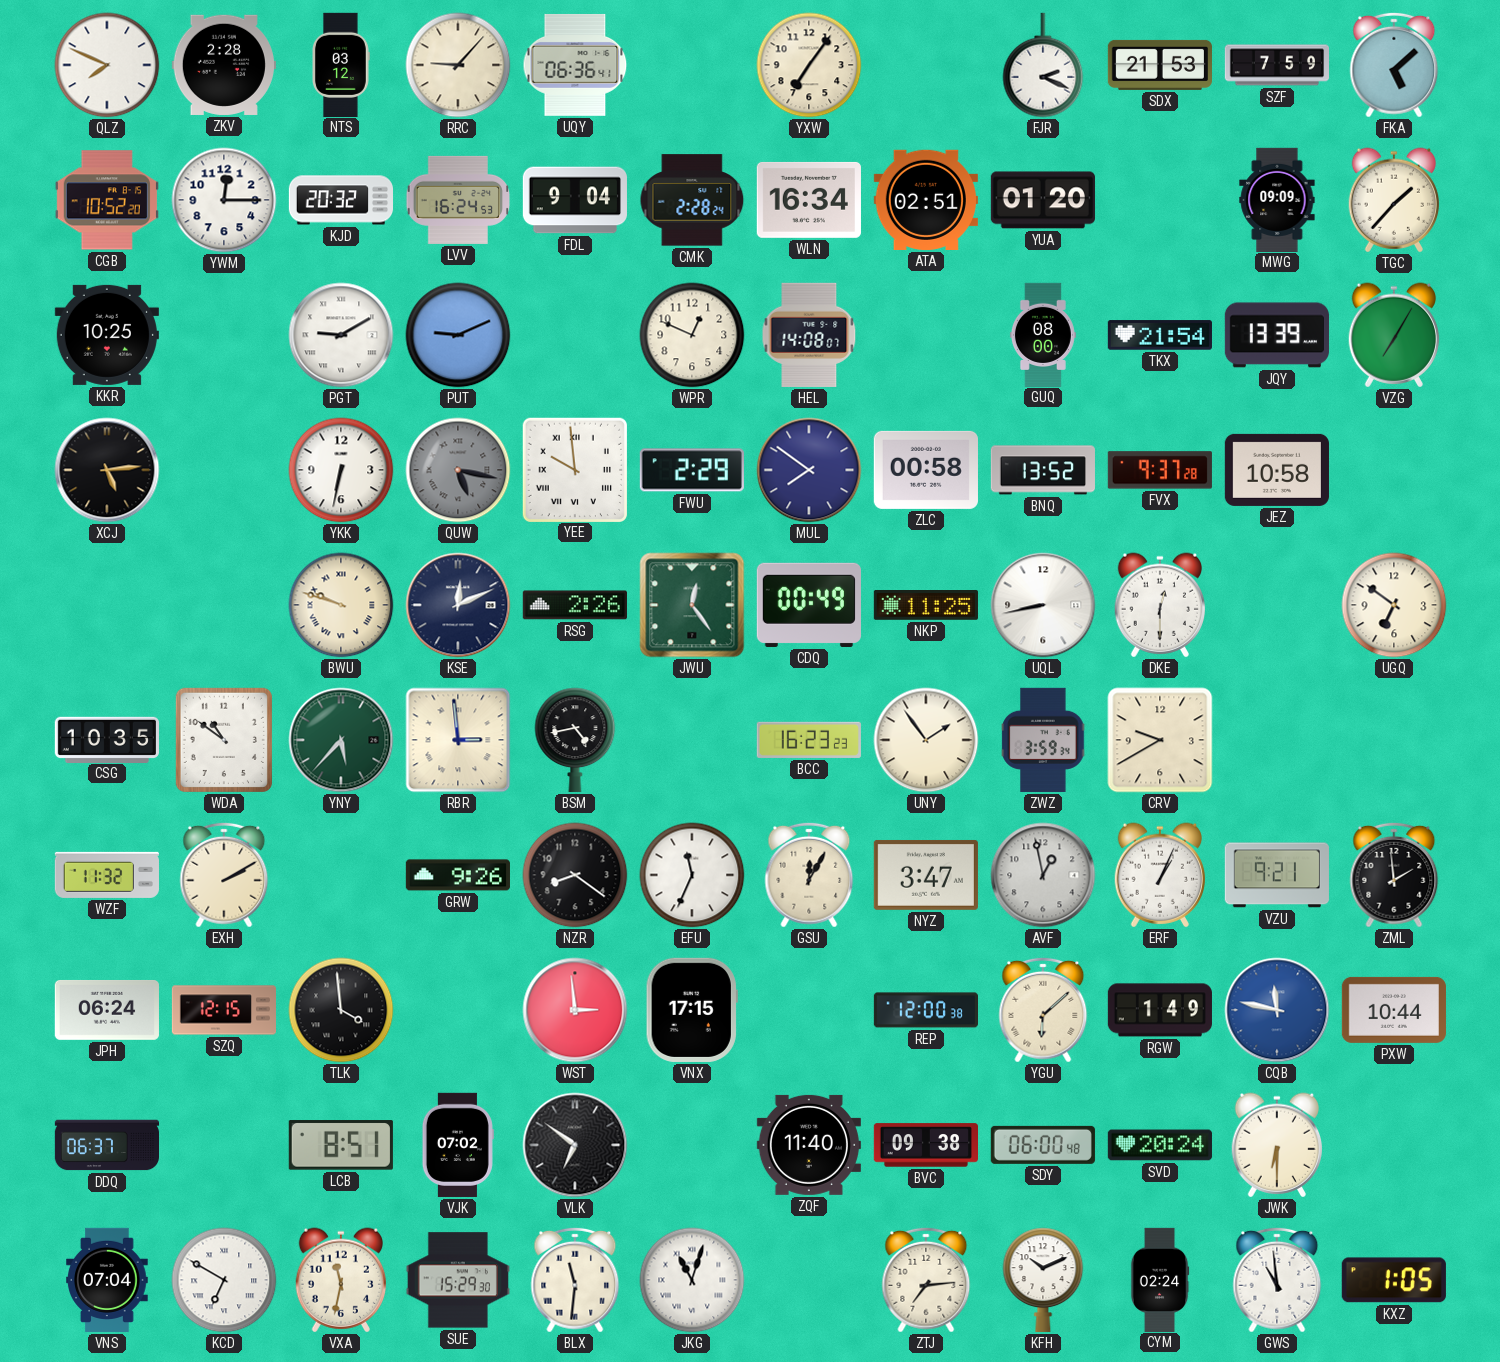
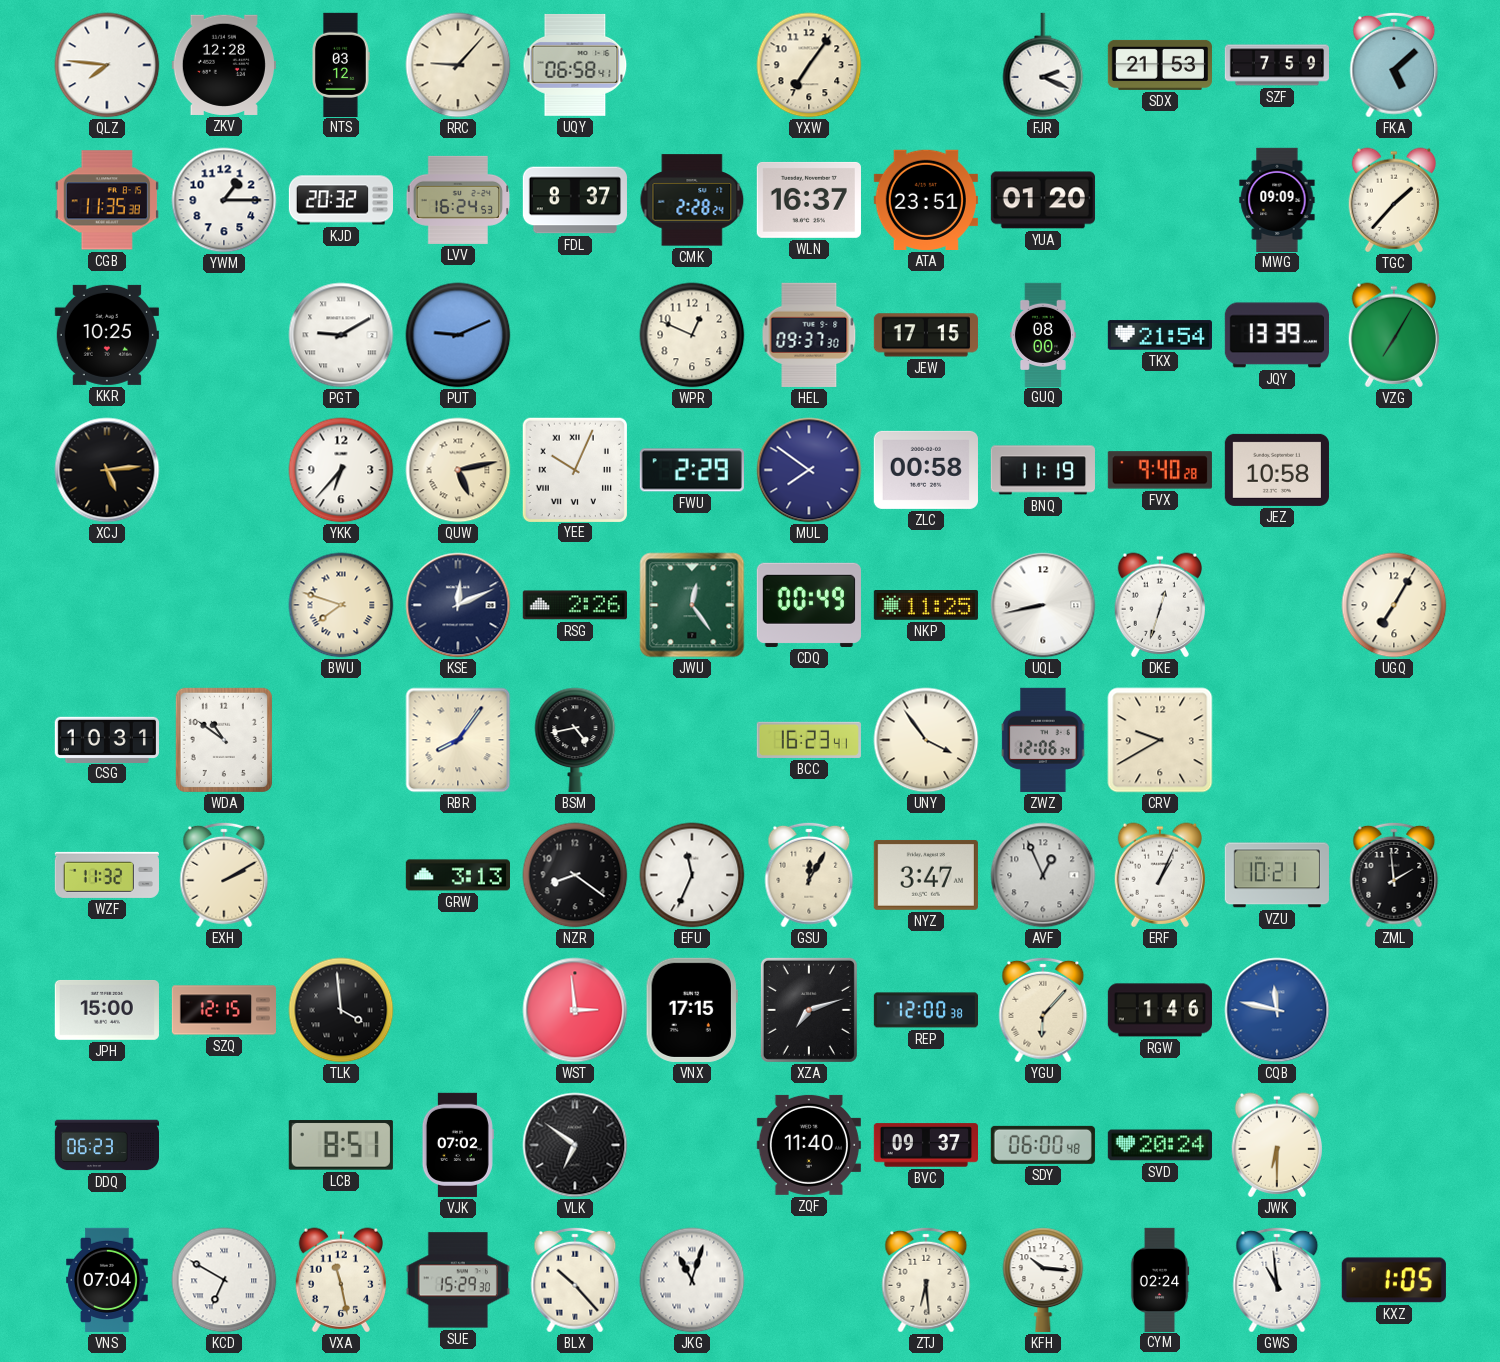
QLZ: 7:49 -> 7:46
ZKV: 2:28 -> 12:28
UQY: 06:36 -> 06:58
CGB: 10:52 -> 11:35
YWM: 12:15 -> 1:15
FDL: 9:04 -> 8:37
WLN: 16:34 -> 16:37
ATA: 02:51 -> 23:51
HEL: 14:08 -> 09:37
JEW: none -> 17:15
YKK: 6:32 -> 6:37
QUW: 5:17 -> 5:13
QUW dial: grey -> cream
YEE: 9:59 -> 10:04
BNQ: 13:52 -> 11:19
FVX: 9:37 -> 9:40
BWU: 9:48 -> 7:48
DKE: 12:30 -> 12:33
UGQ: 6:51 -> 7:05
CSG: 10:35 -> 10:31
YNY: 5:37 -> none
RBR: 2:59 -> 8:06
BCC: 16:23:23 -> 16:23:41
UNY: 1:54 -> 3:54
ZWZ: 3:59 -> 12:06
GRW: 9:26 -> 3:13
AVF: 12:58 -> 12:56
VZU: 9:21 -> 10:21
JPH: 06:24 -> 15:00
XZA: none -> 7:12
YGU: 6:08 -> 6:07
RGW: 1:49 -> 1:46
PXW: 10:44 -> none
DDQ: 06:37 -> 06:23
BVC: 09:38 -> 09:37
VXA: 11:32 -> 11:28
BLX: 11:31 -> 10:23
ZTJ: 7:14 -> 6:29
KFH: 10:11 -> 10:16
